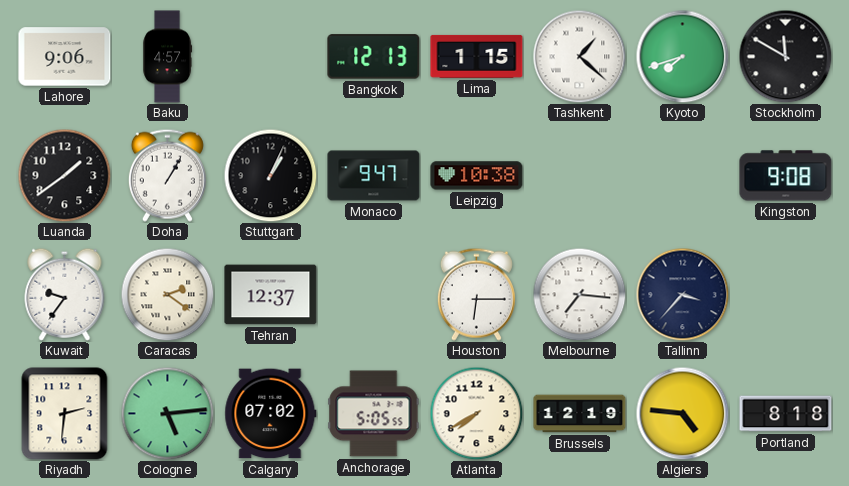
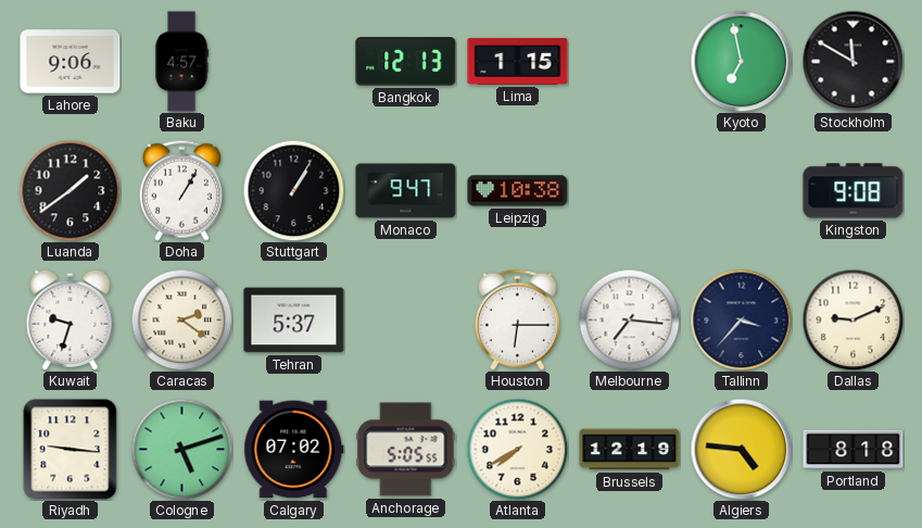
Tashkent: 1:22 -> none
Kyoto: 7:42 -> 6:58
Stuttgart: 1:04 -> 1:05
Kuwait: 9:36 -> 9:33
Tehran: 12:37 -> 5:37
Dallas: none -> 9:11
Riyadh: 2:31 -> 9:16
Cologne: 5:14 -> 5:12
